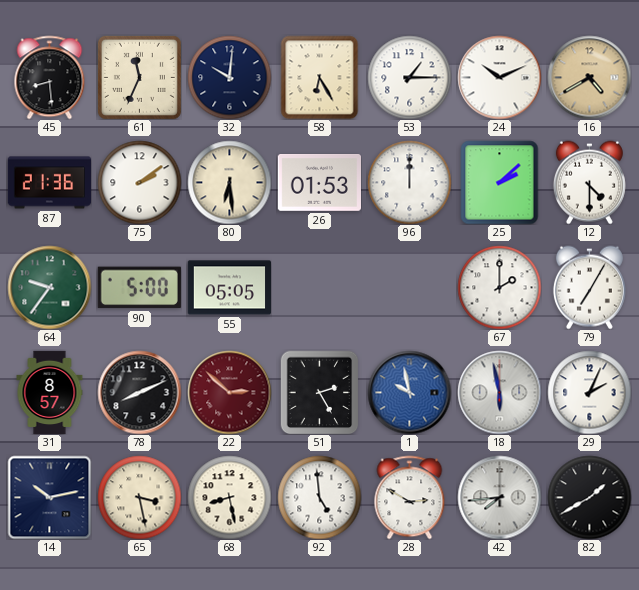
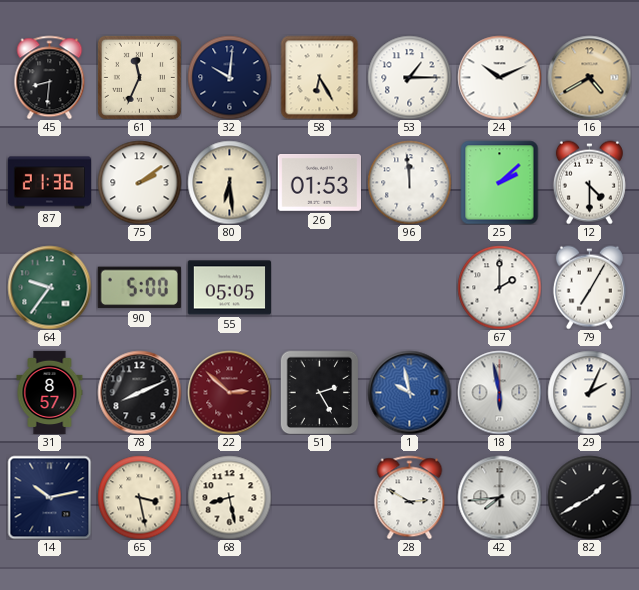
45: 8:29 -> 8:31
96: 12:00 -> 11:59
92: 4:59 -> none
